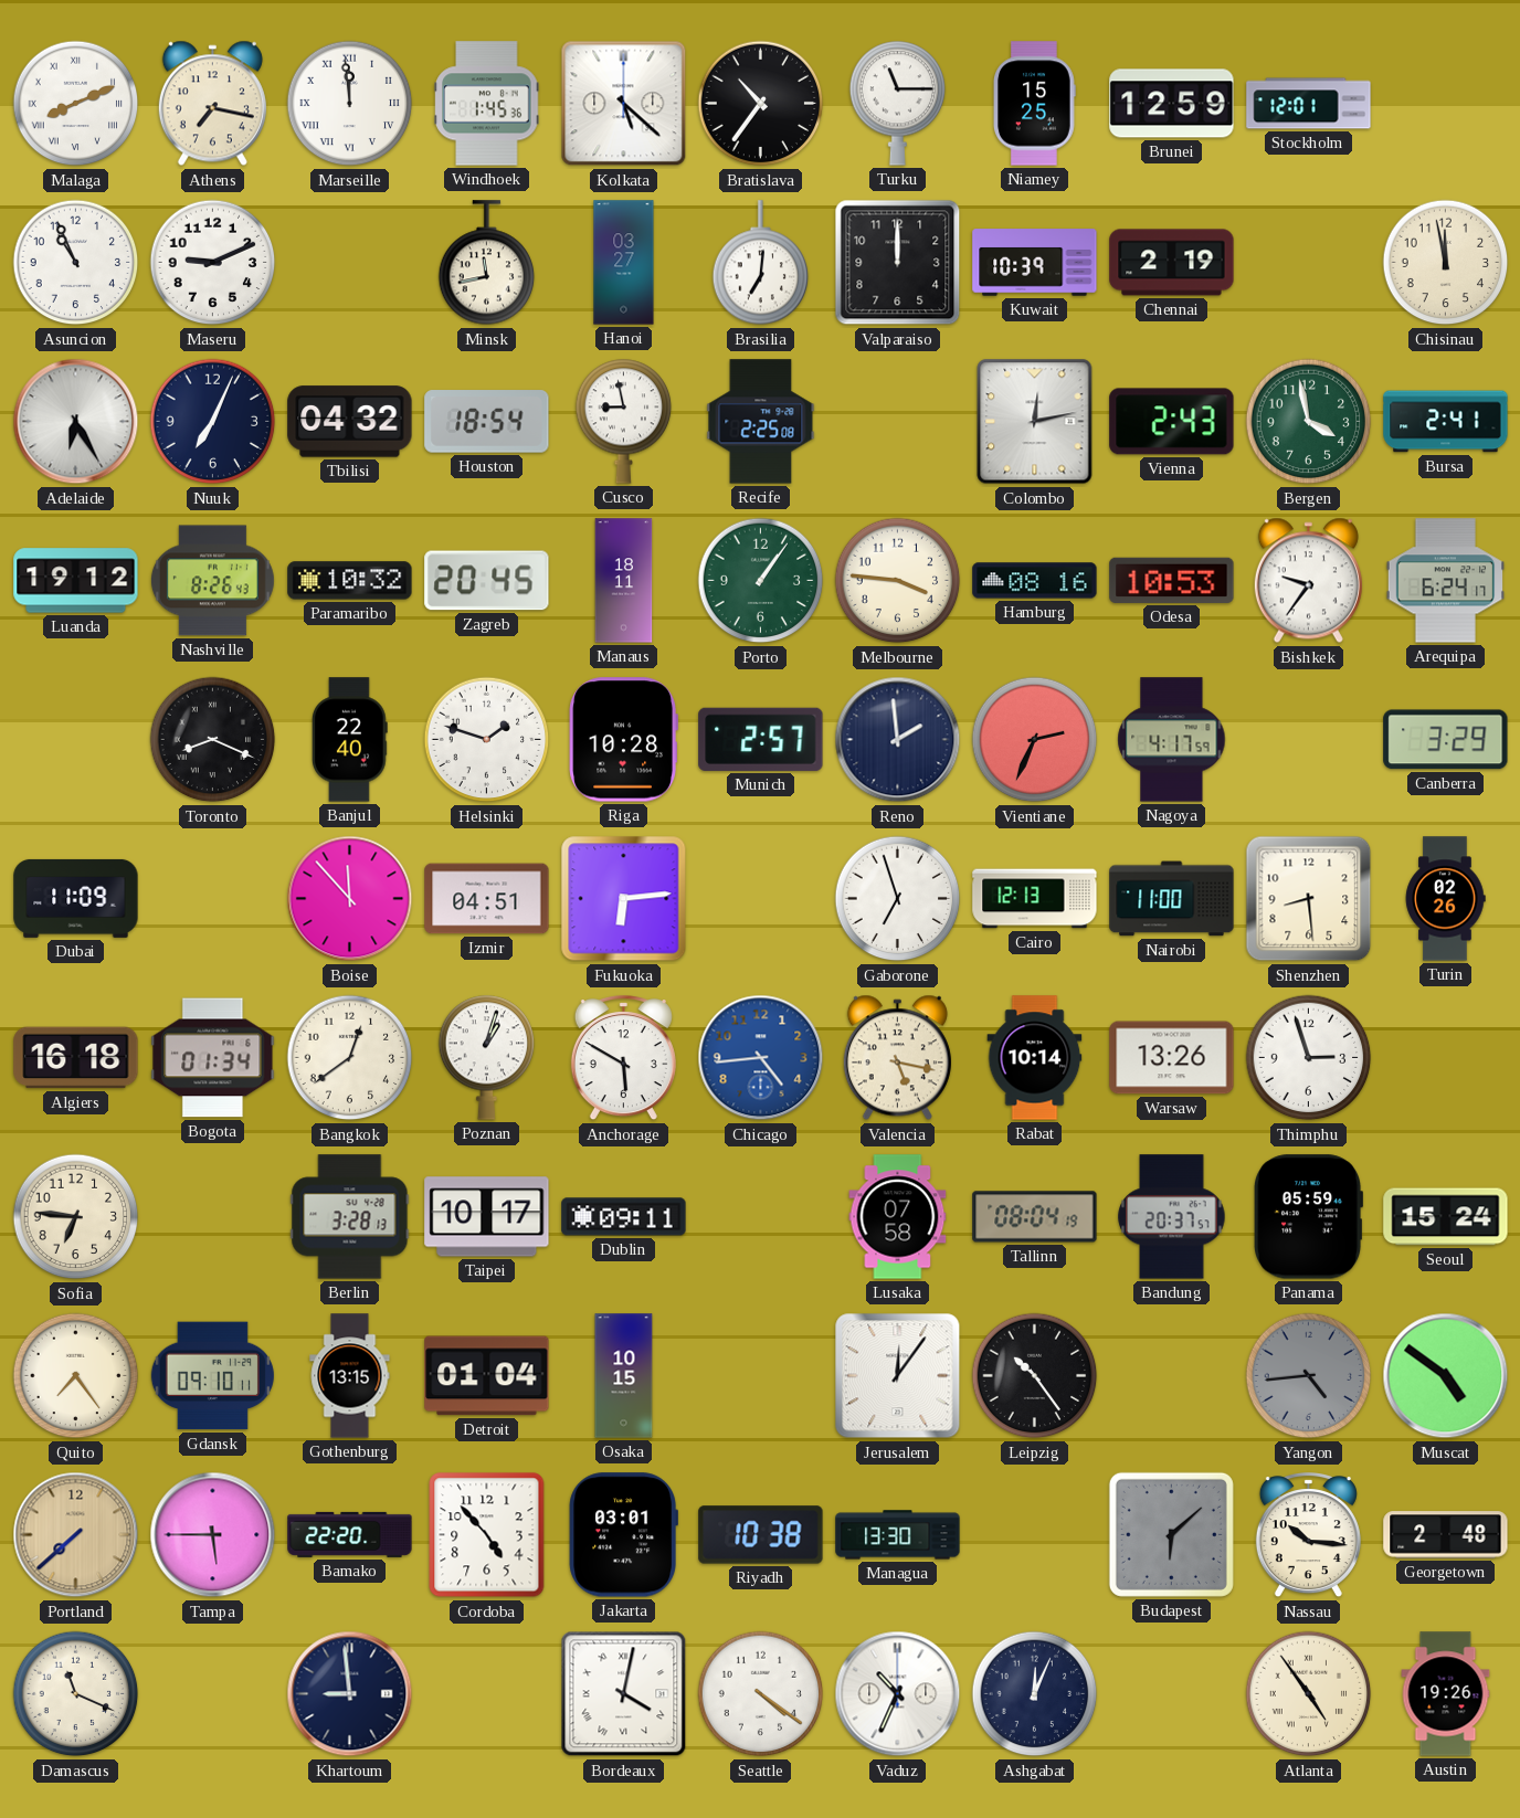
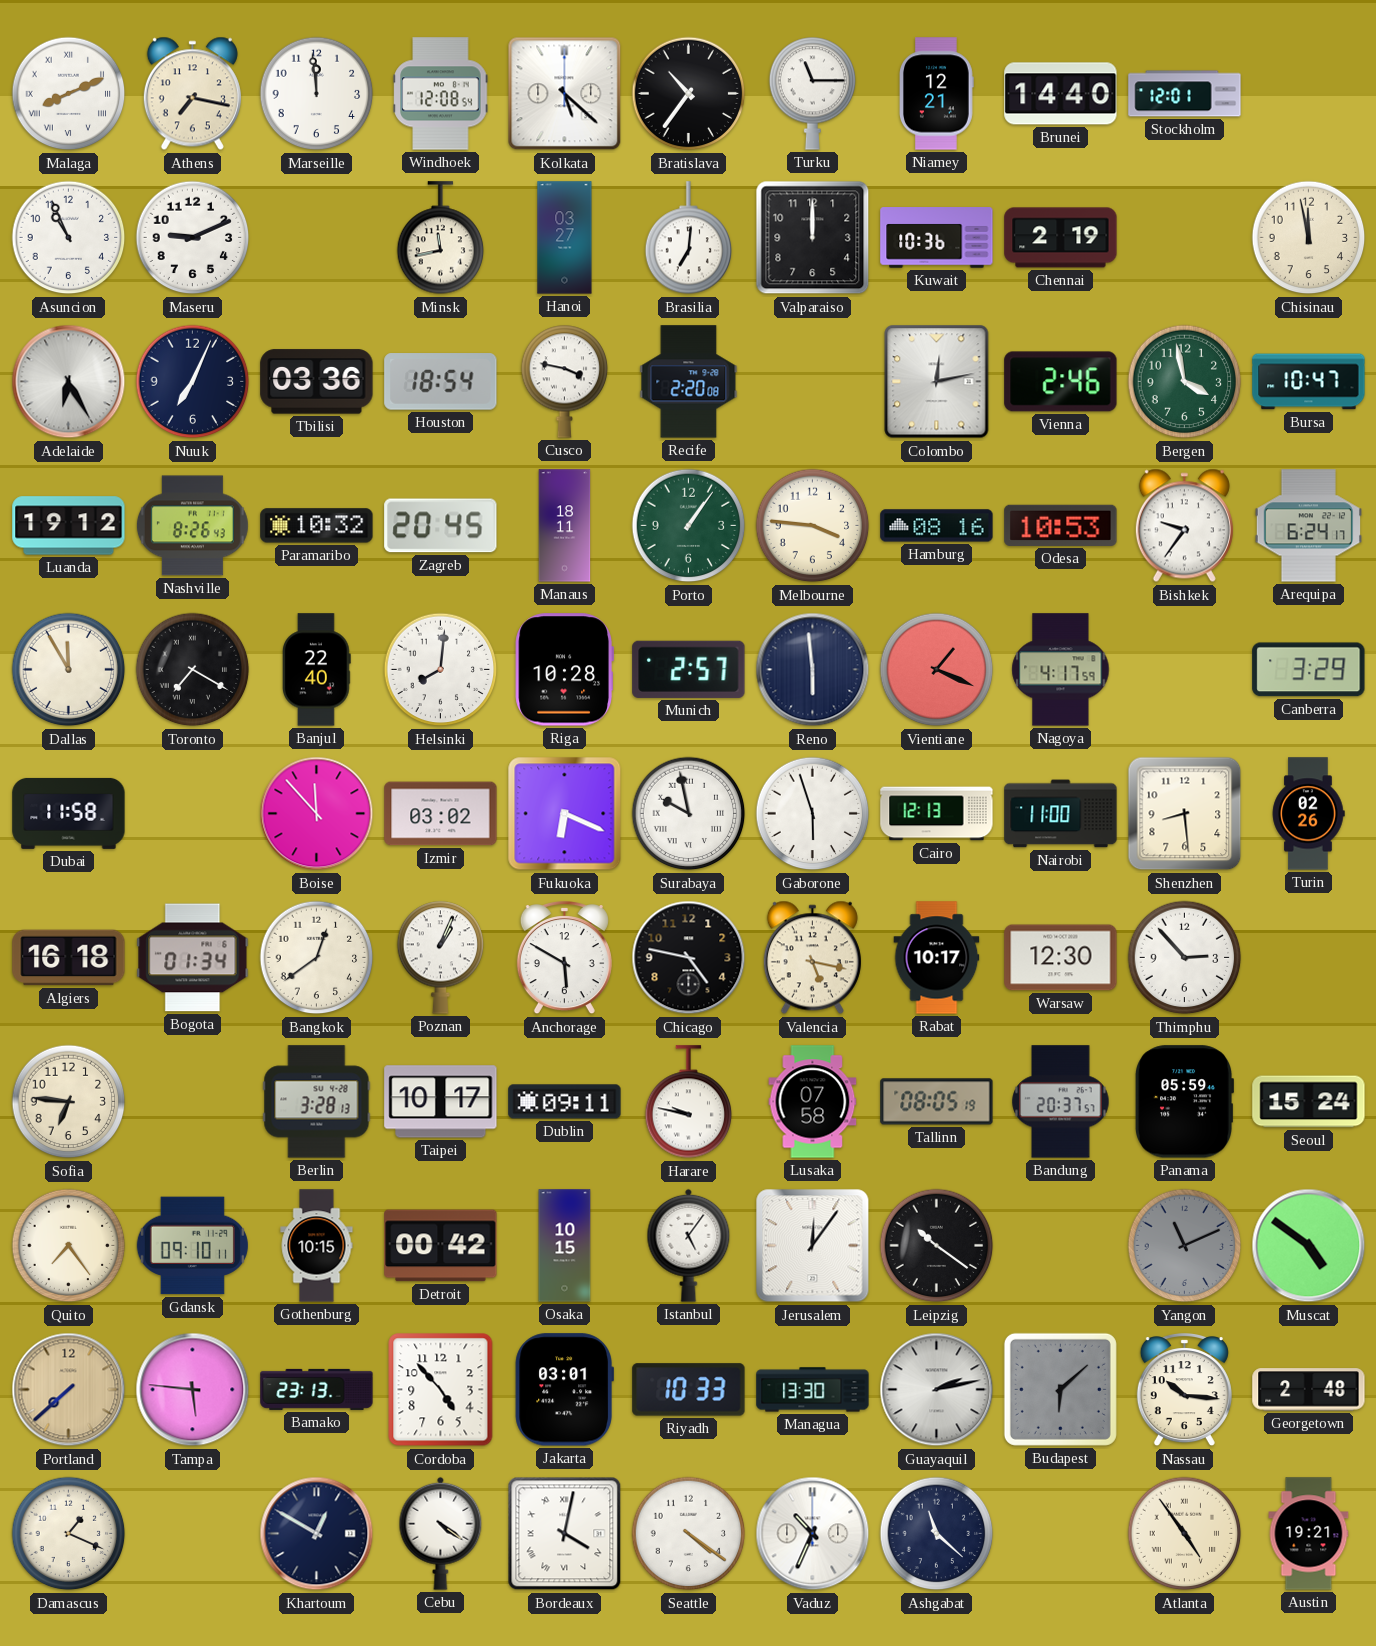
Marseille numerals: Roman -> Arabic
Windhoek: 1:45 -> 12:08
Niamey: 15:25 -> 12:21
Brunei: 12:59 -> 14:40
Kuwait: 10:39 -> 10:36
Tbilisi: 04:32 -> 03:36
Cusco: 8:58 -> 3:47
Recife: 2:25 -> 2:20
Vienna: 2:43 -> 2:46
Bursa: 2:41 -> 10:47
Dallas: none -> 11:55
Toronto: 8:19 -> 7:20
Helsinki: 1:48 -> 8:01
Reno: 1:59 -> 5:59
Vientiane: 2:34 -> 1:19
Dubai: 11:09 -> 11:58
Izmir: 04:51 -> 03:02
Fukuoka: 6:14 -> 6:19
Surabaya: none -> 9:58
Gaborone: 6:57 -> 5:57
Poznan: 1:03 -> 1:04
Chicago: 4:44 -> 4:47
Chicago dial: blue -> black
Rabat: 10:14 -> 10:17
Warsaw: 13:26 -> 12:30
Thimphu: 2:57 -> 2:53
Harare: none -> 9:47
Tallinn: 08:04 -> 08:05
Gothenburg: 13:15 -> 10:15
Detroit: 01:04 -> 00:42
Istanbul: none -> 5:06
Leipzig: 10:24 -> 10:21
Yangon: 4:44 -> 11:11
Tampa: 5:45 -> 5:46
Bamako: 22:20 -> 23:13
Riyadh: 10:38 -> 10:33
Guayaquil: none -> 2:13
Damascus: 11:19 -> 1:19
Khartoum: 8:59 -> 12:50
Cebu: none -> 4:21
Ashgabat: 12:04 -> 11:22
Austin: 19:26 -> 19:21
